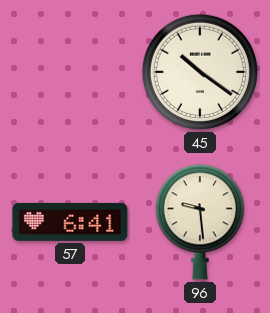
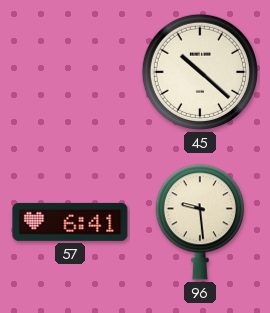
45: 10:21 -> 10:22
